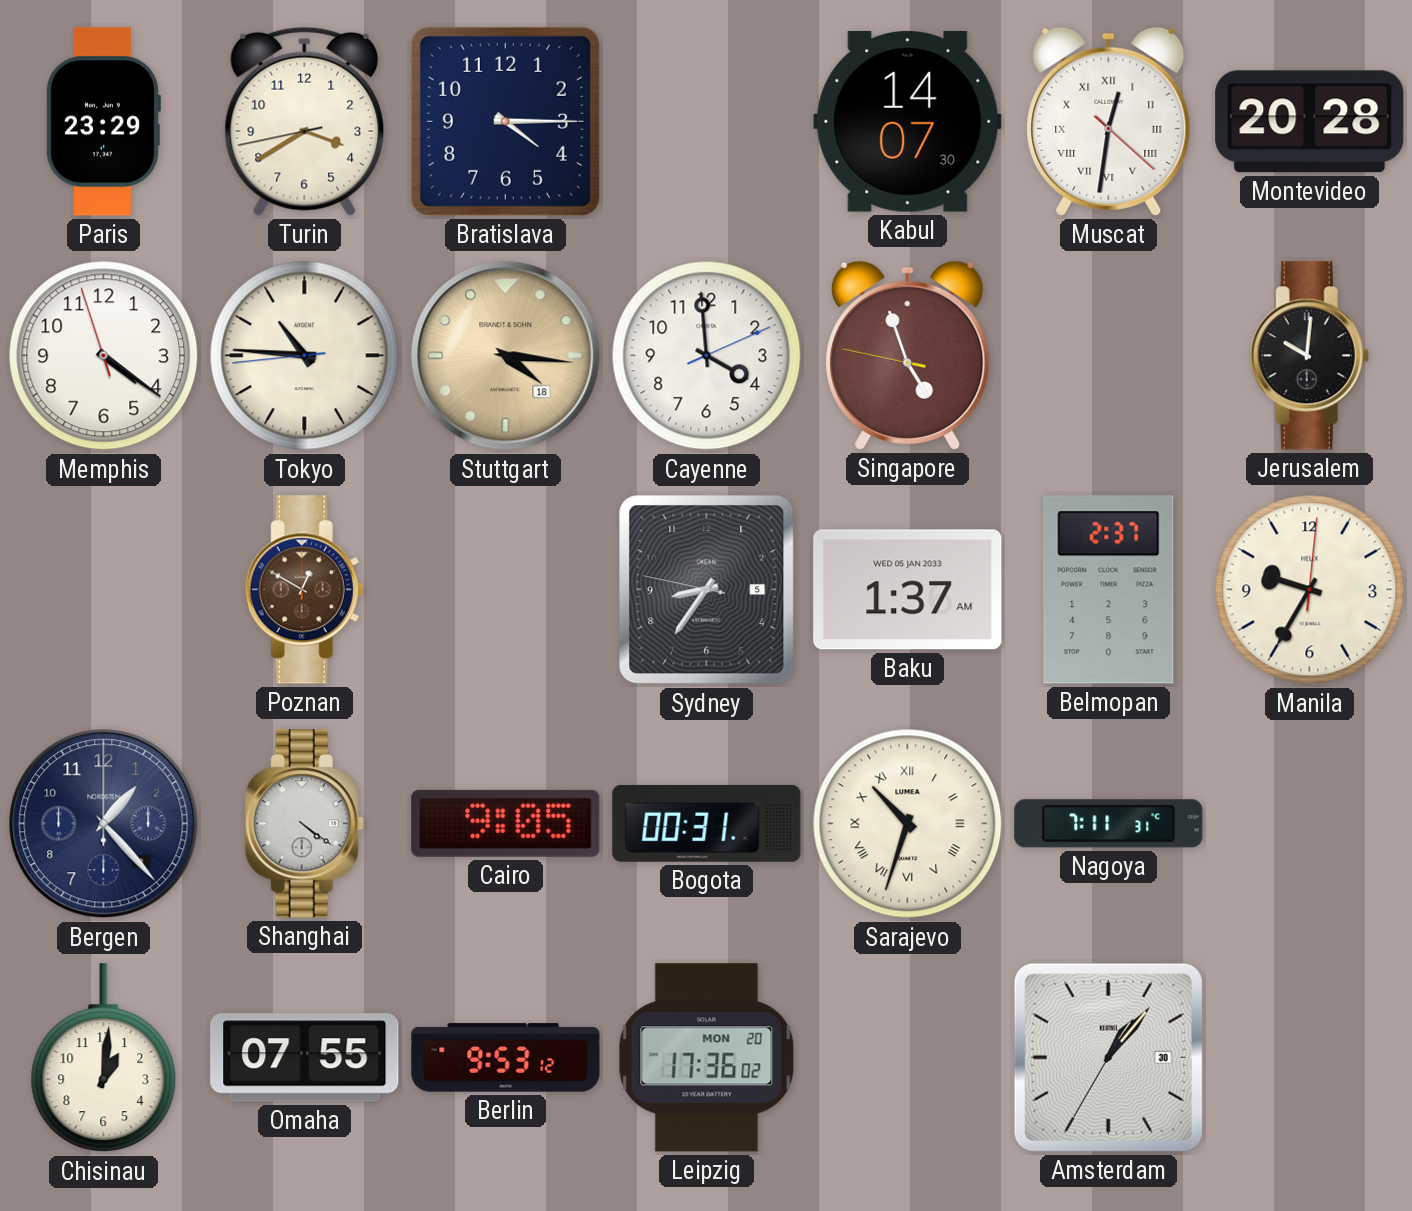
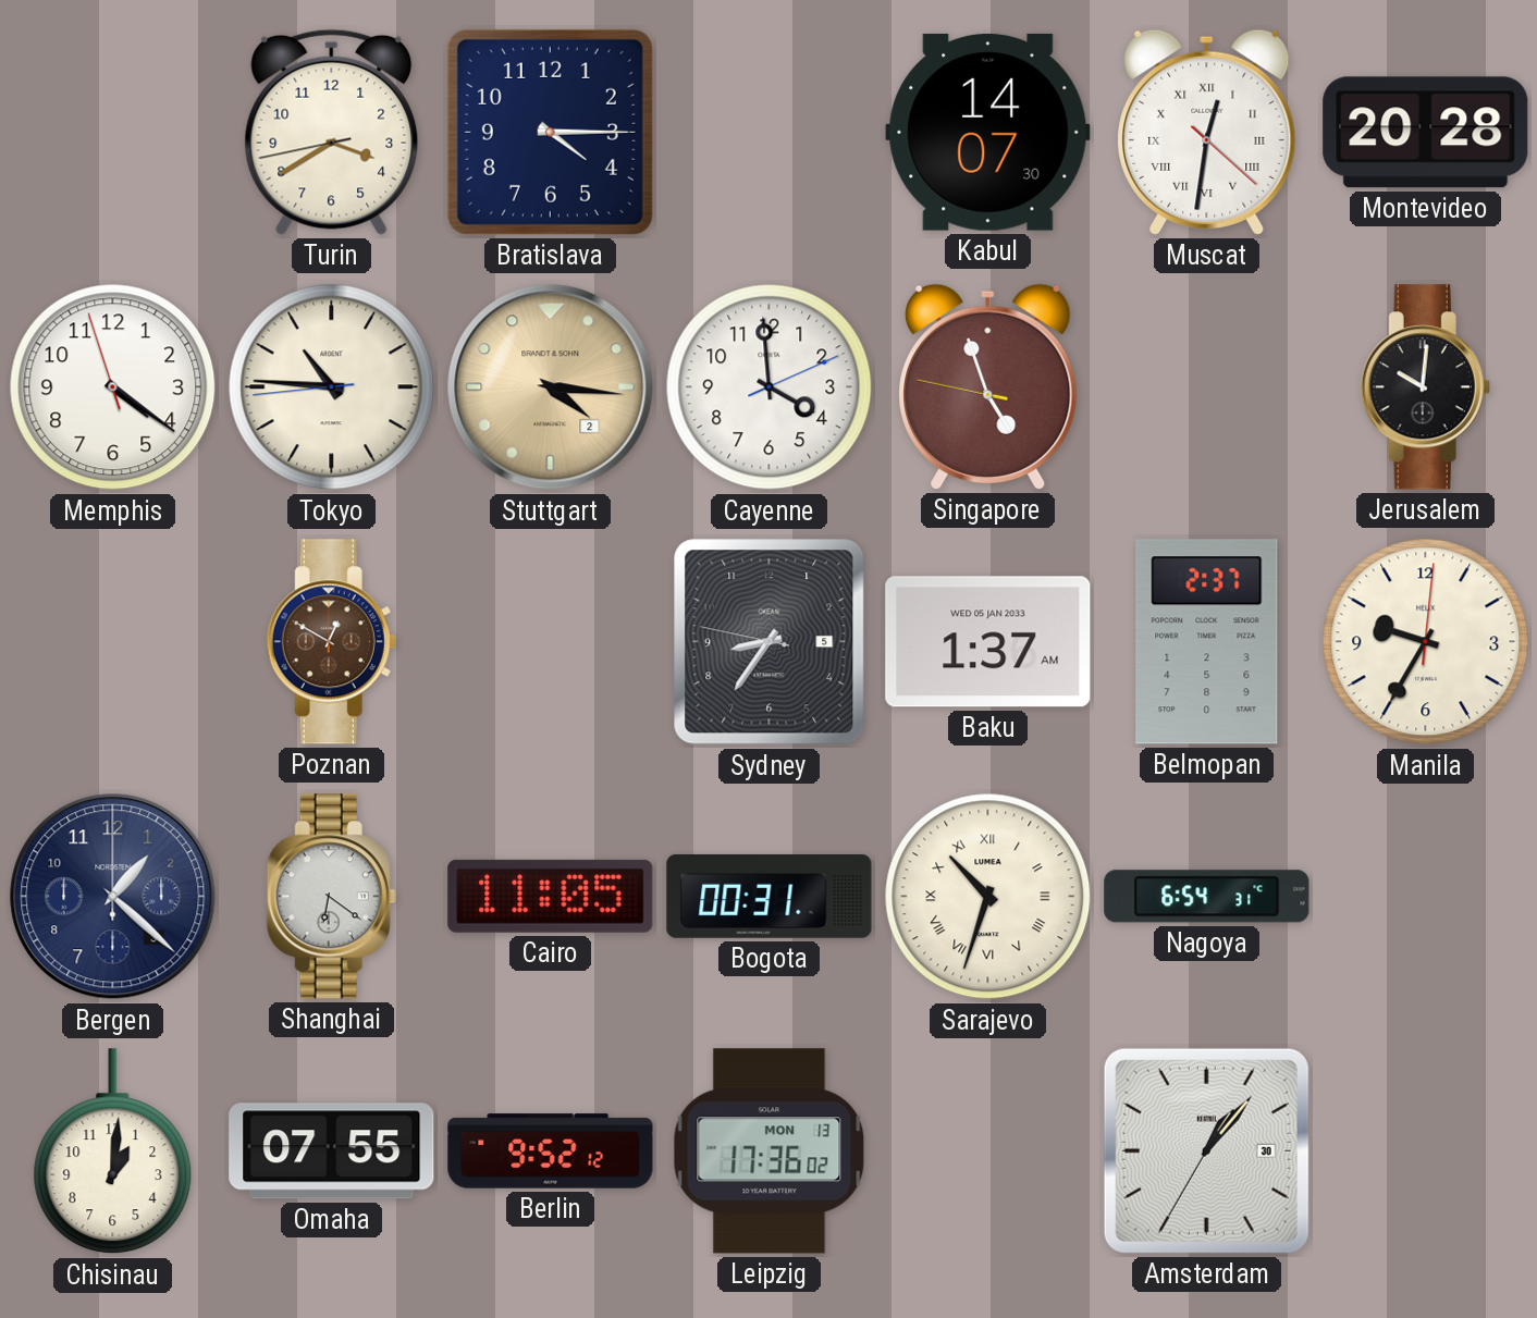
Paris: 23:29 -> none
Stuttgart date: 18 -> 2
Bergen: 1:23 -> 1:22
Shanghai: 4:21 -> 6:21
Cairo: 9:05 -> 11:05
Nagoya: 7:11 -> 6:54
Berlin: 9:53 -> 9:52
Leipzig date: MON 20 -> MON 13
